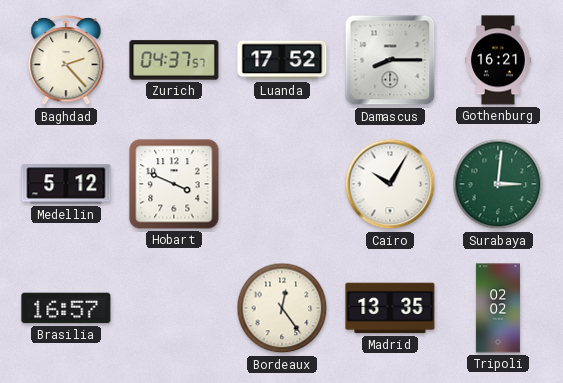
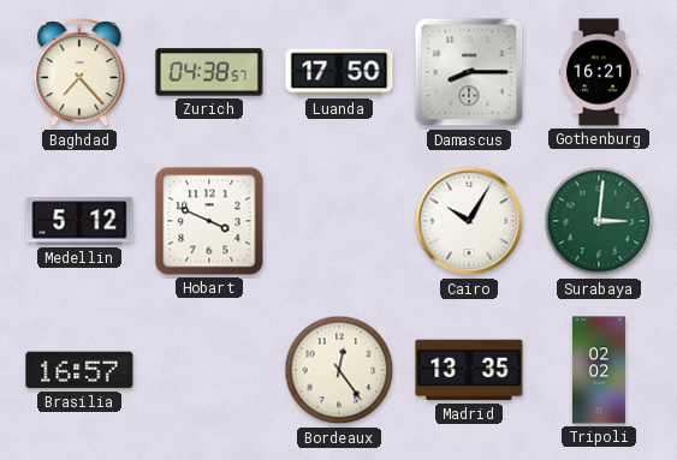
Baghdad: 2:23 -> 7:23
Zurich: 04:37 -> 04:38
Luanda: 17:52 -> 17:50
